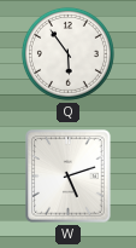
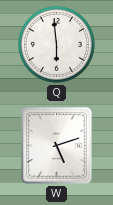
Q: 5:54 -> 5:59
